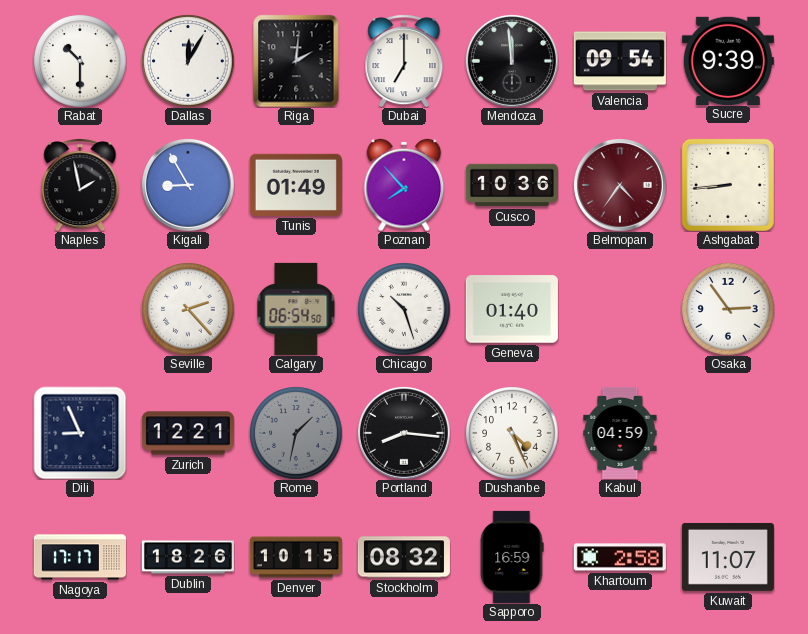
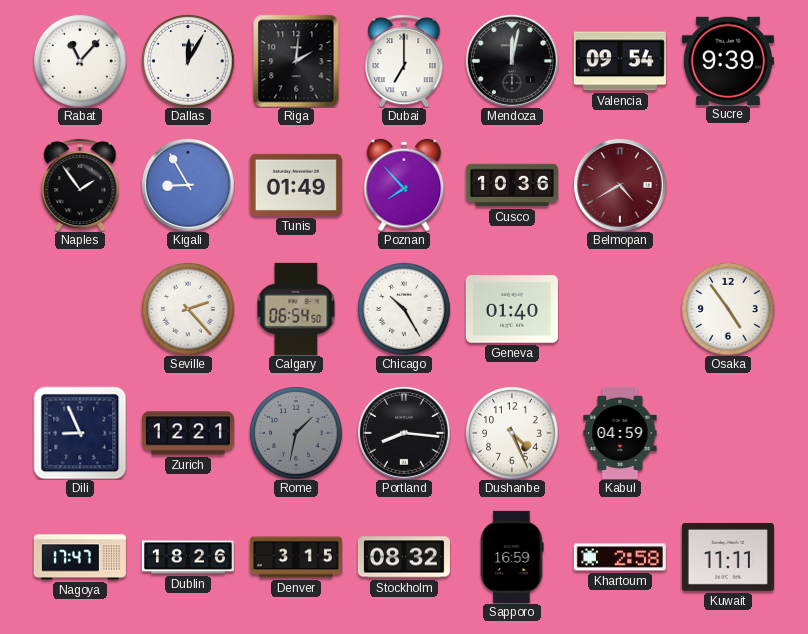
Rabat: 10:30 -> 11:07
Mendoza: 11:59 -> 12:02
Naples: 1:58 -> 1:54
Belmopan: 4:36 -> 4:40
Ashgabat: 8:44 -> none
Chicago: 10:27 -> 10:25
Osaka: 2:54 -> 4:54
Nagoya: 17:17 -> 17:47
Denver: 10:15 -> 3:15
Kuwait: 11:07 -> 11:11
